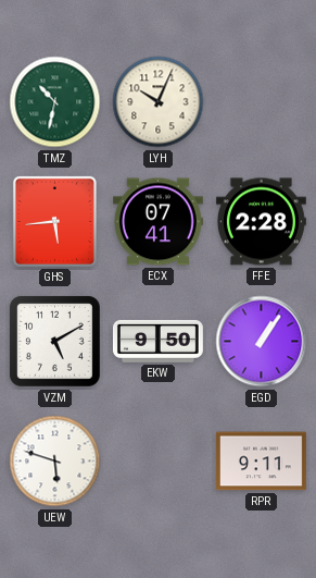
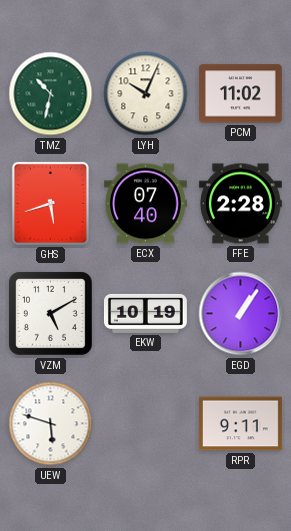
PCM: none -> 11:02
GHS: 5:44 -> 5:42
ECX: 07:41 -> 07:40
EKW: 9:50 -> 10:19
